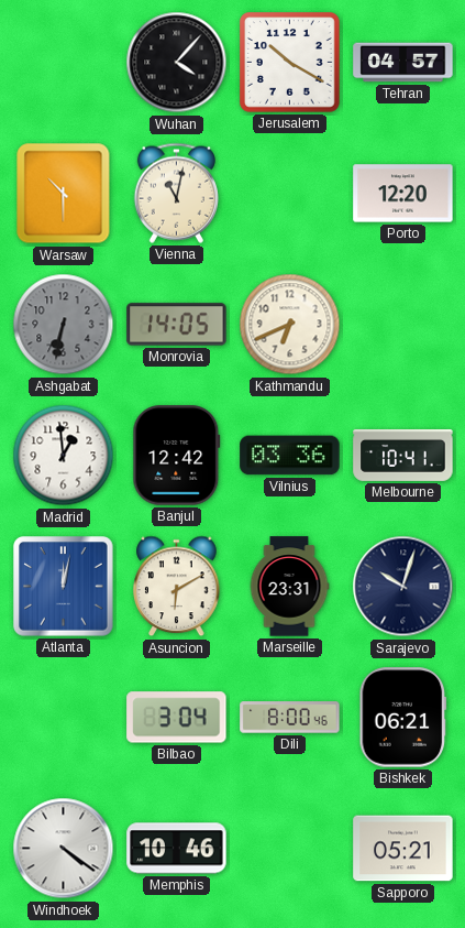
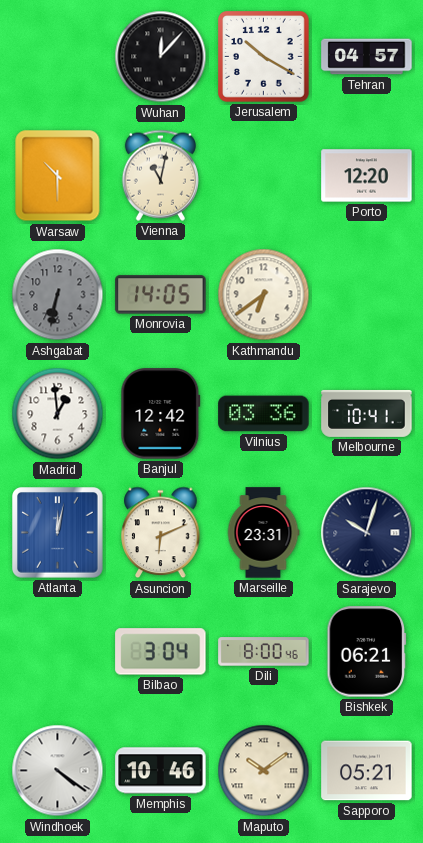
Wuhan: 4:07 -> 12:07
Kathmandu: 6:41 -> 6:39
Asuncion: 6:10 -> 6:11
Maputo: none -> 10:09
